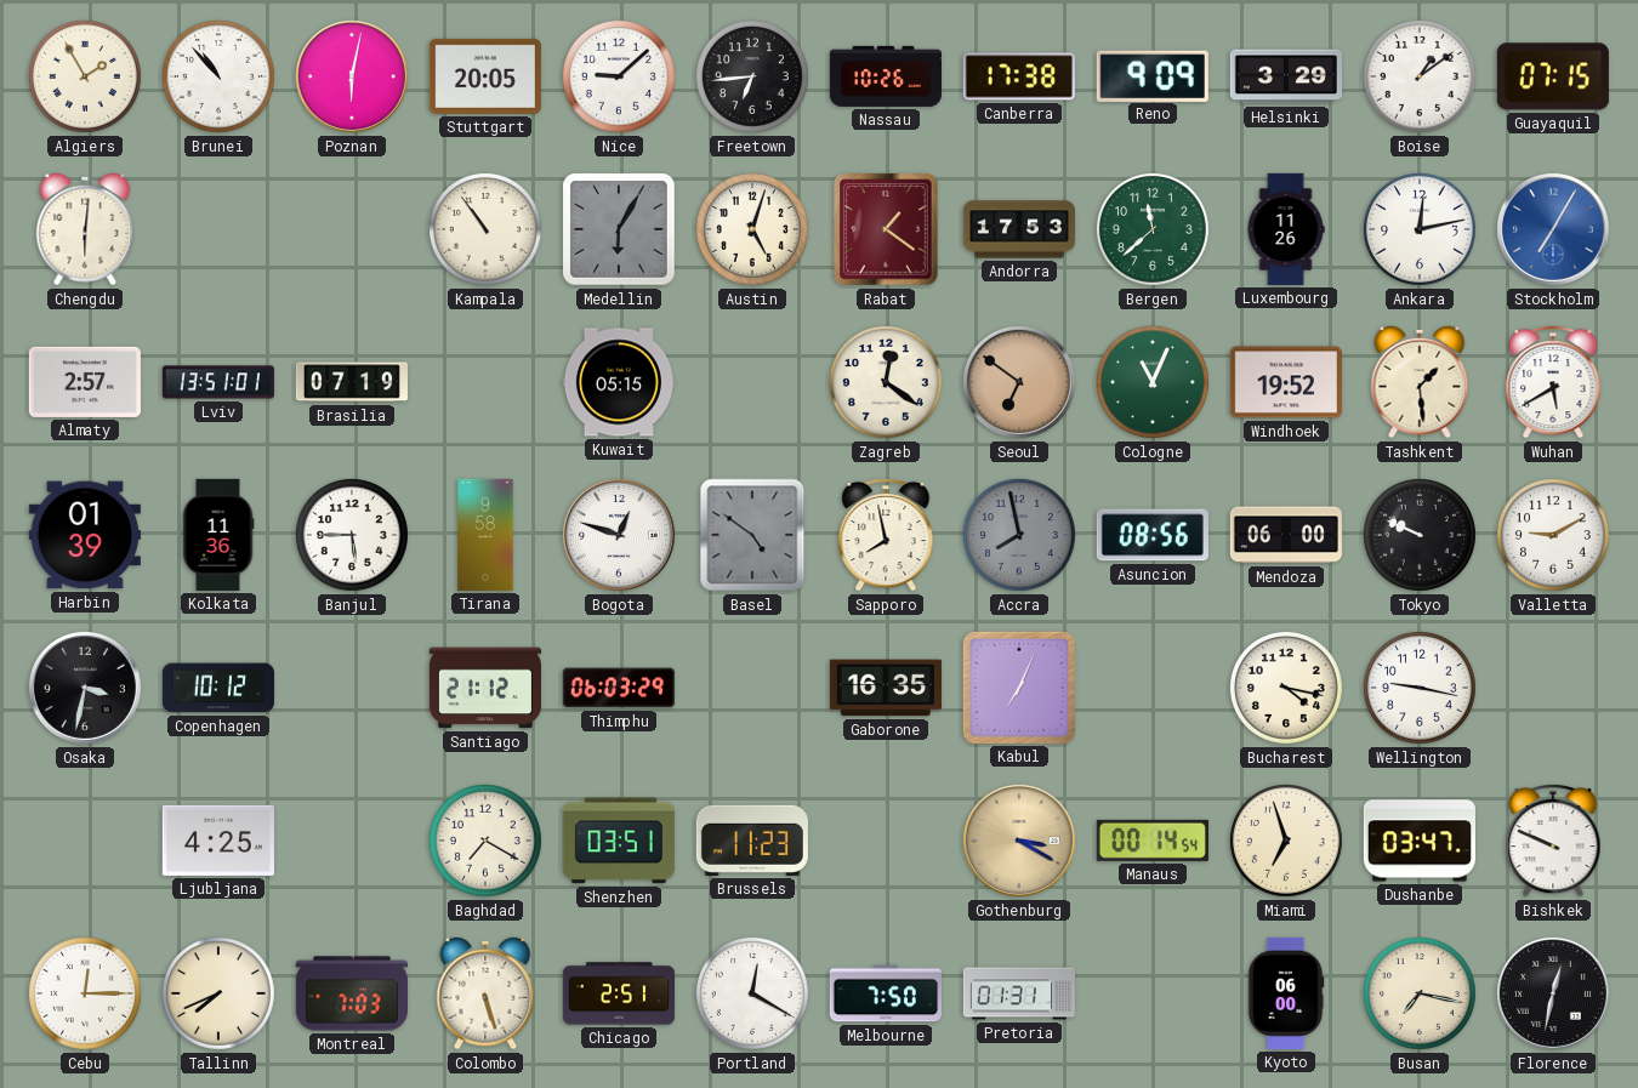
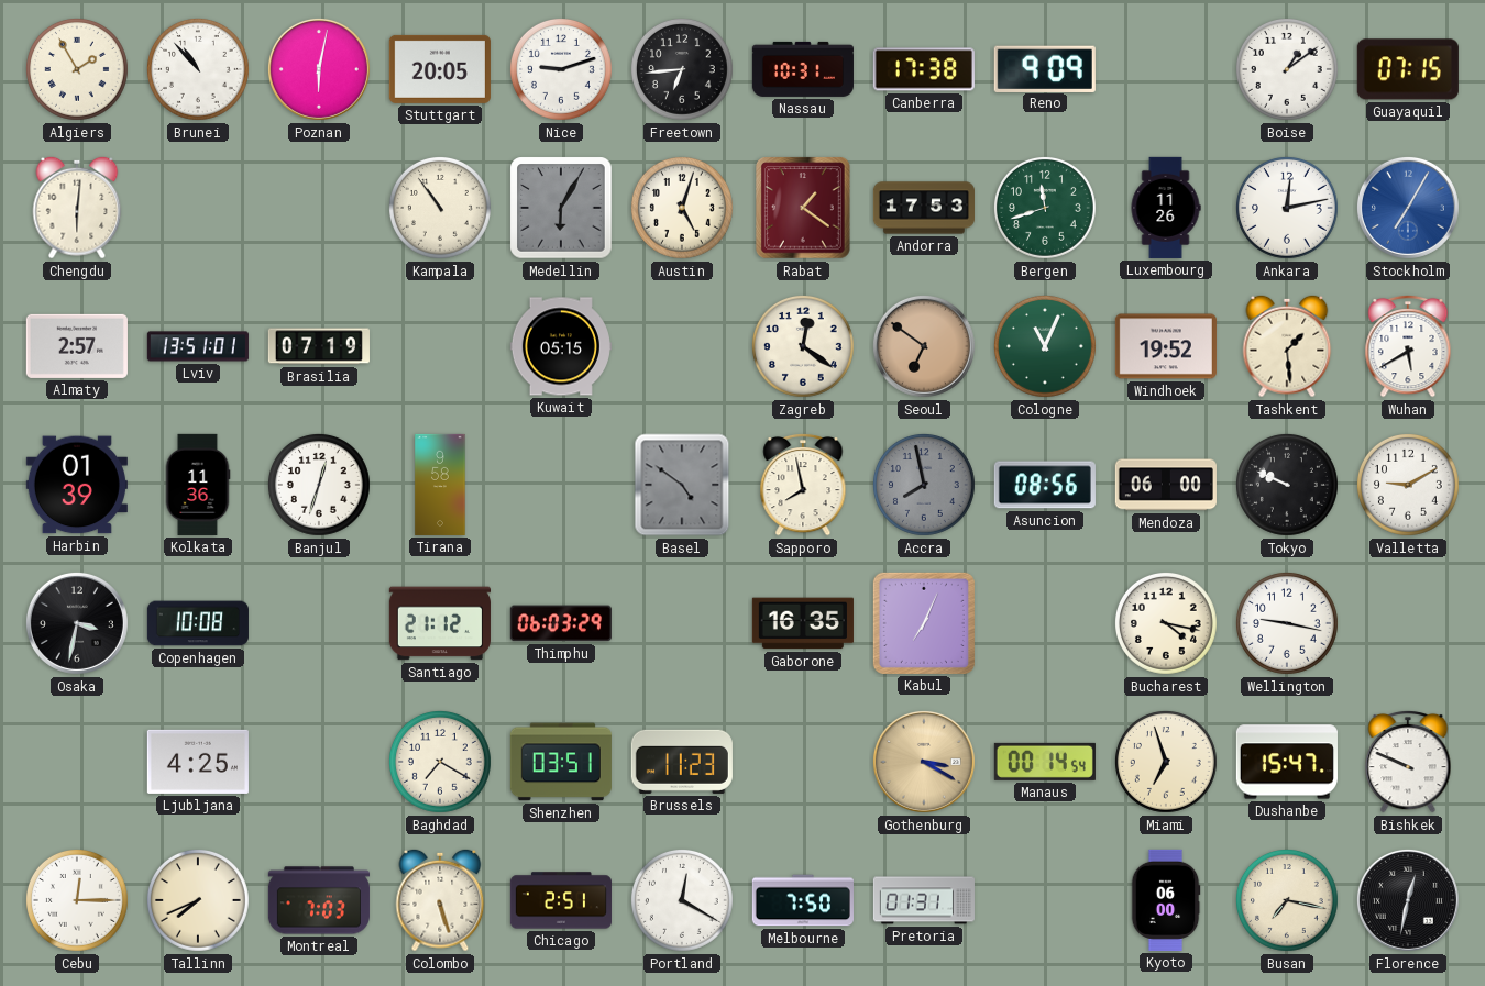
Nice: 9:08 -> 9:12
Nassau: 10:26 -> 10:31
Helsinki: 3:29 -> none
Bergen: 11:38 -> 11:42
Banjul: 5:45 -> 12:33
Bogota: 12:48 -> none
Copenhagen: 10:12 -> 10:08
Dushanbe: 03:47 -> 15:47
